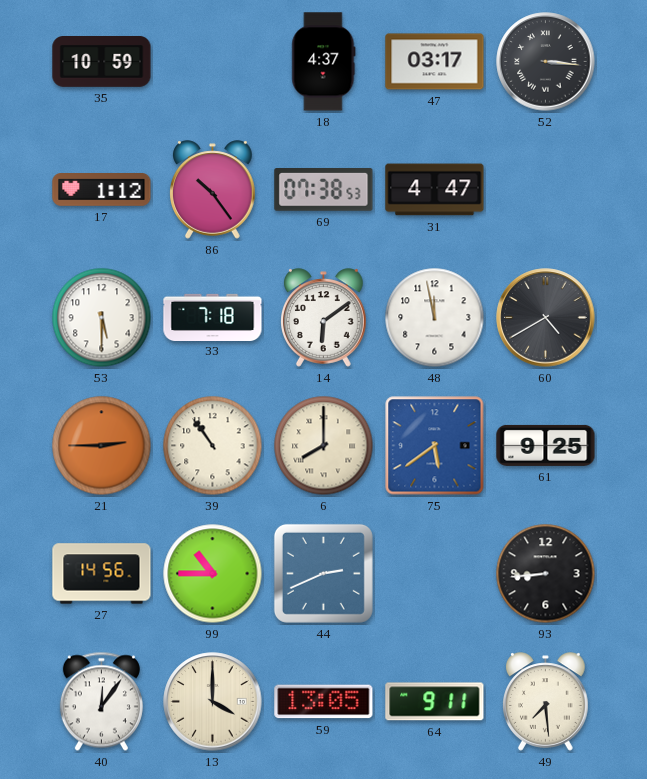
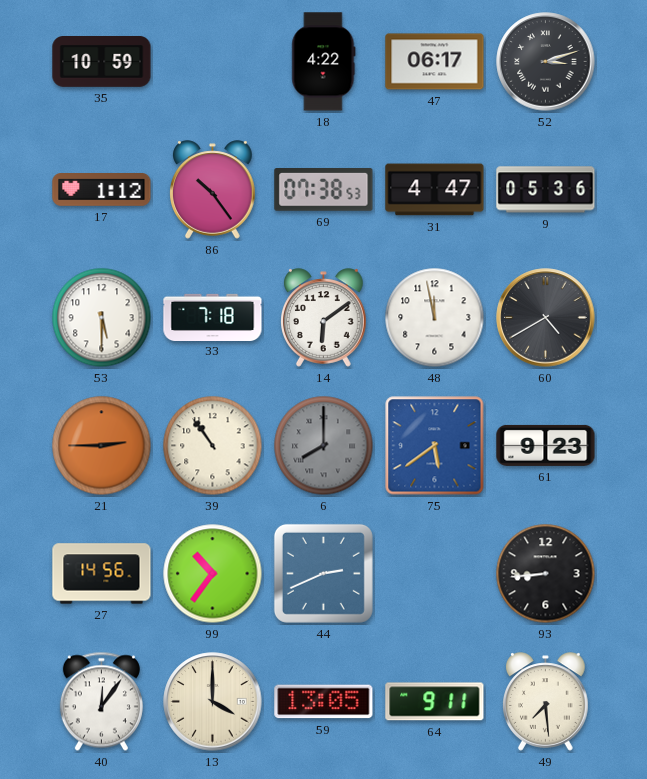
18: 4:37 -> 4:22
47: 03:17 -> 06:17
52: 3:16 -> 3:12
9: none -> 05:36
6 dial: cream -> grey
61: 9:25 -> 9:23
99: 10:45 -> 10:36
